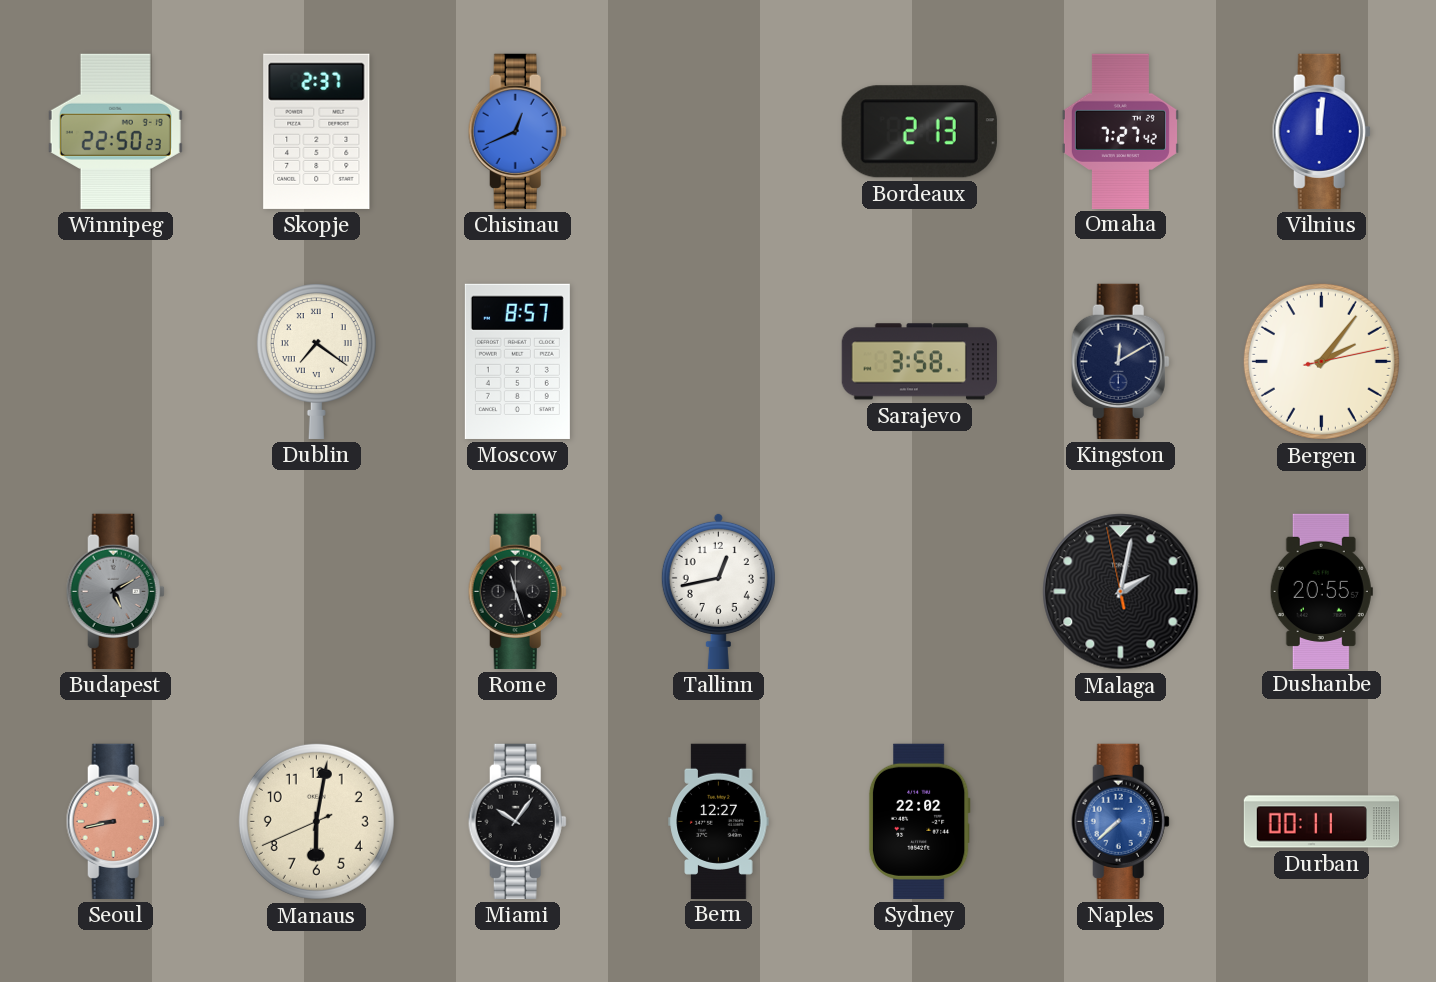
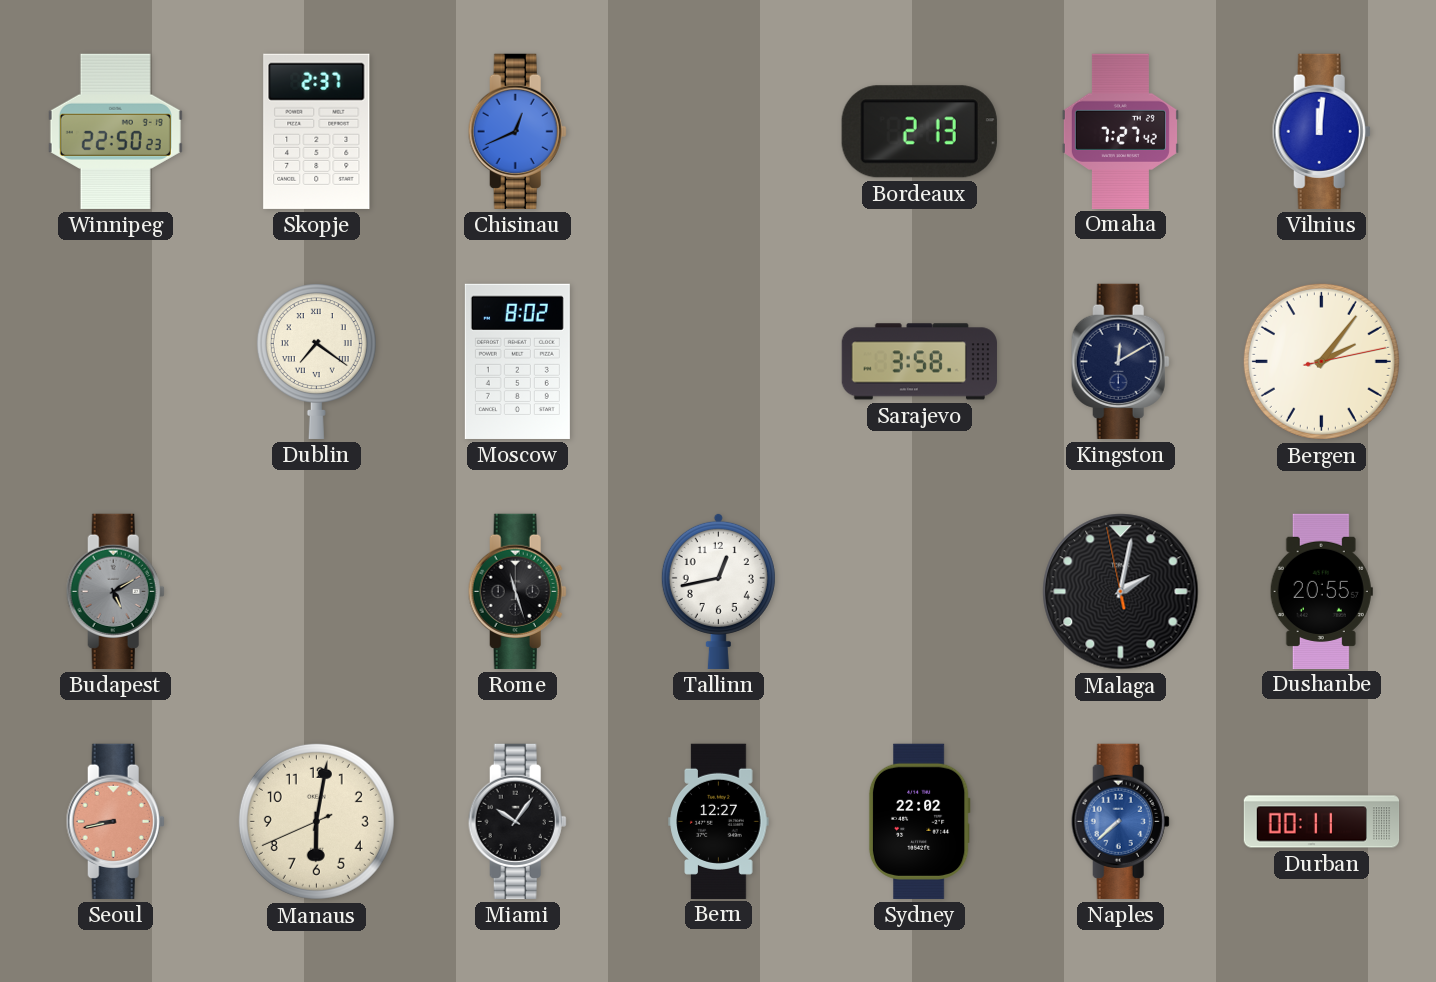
Moscow: 8:57 -> 8:02
